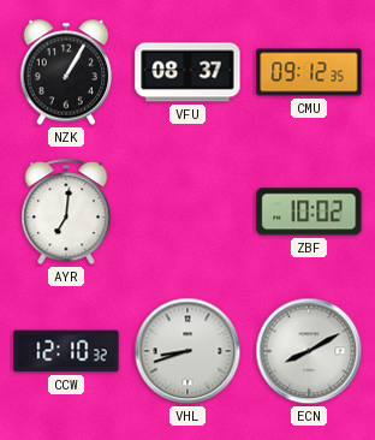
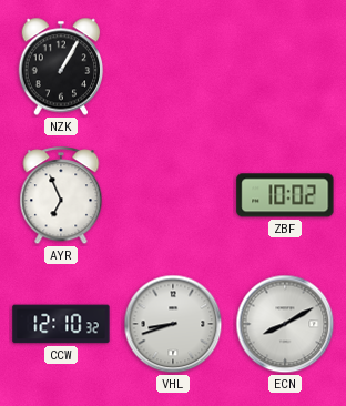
VFU: 08:37 -> none
CMU: 09:12 -> none
AYR: 7:01 -> 6:56
